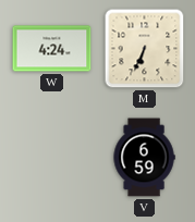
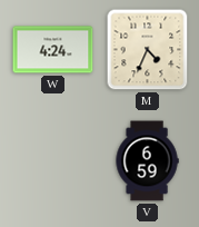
M: 6:34 -> 4:34
